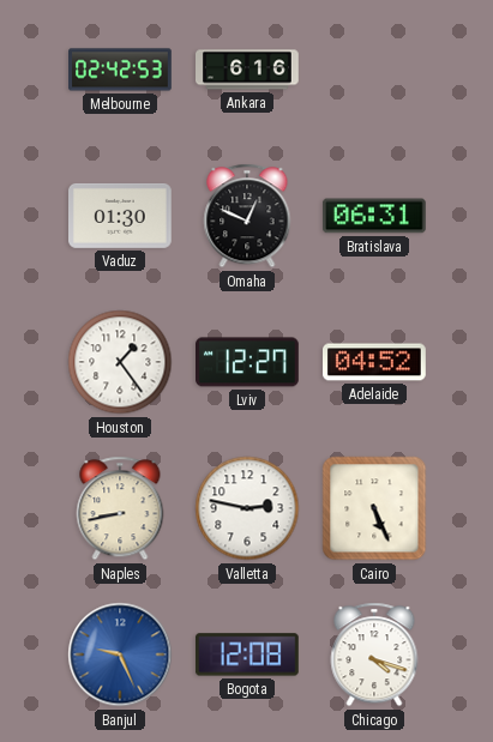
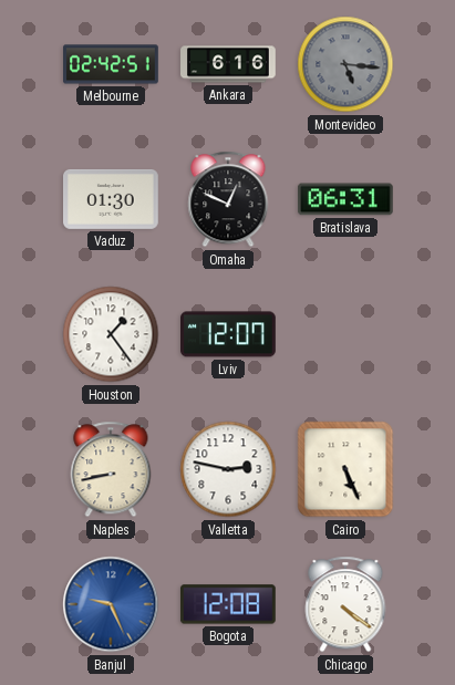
Melbourne: 02:42:53 -> 02:42:51
Montevideo: none -> 5:16
Lviv: 12:27 -> 12:07
Adelaide: 04:52 -> none
Chicago: 4:18 -> 4:21
